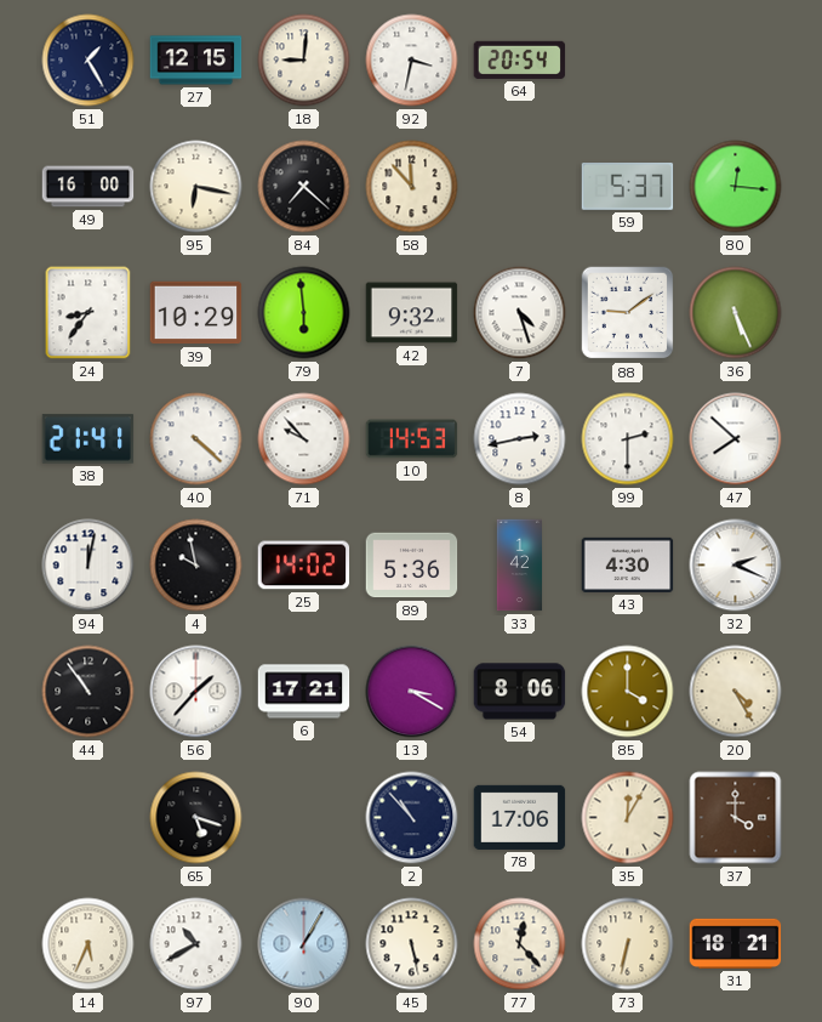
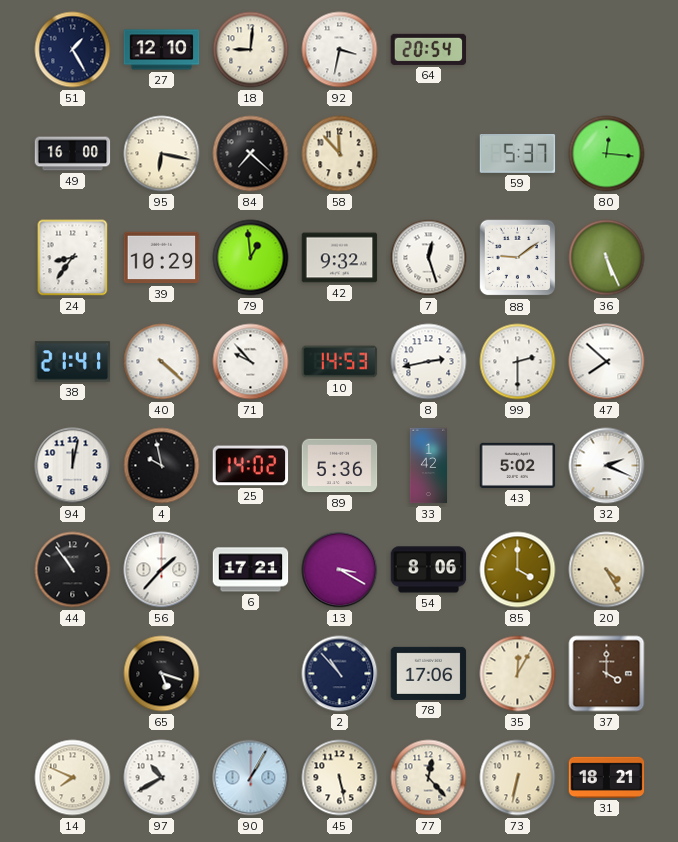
27: 12:15 -> 12:10
79: 5:59 -> 12:59
7: 4:27 -> 12:27
43: 4:30 -> 5:02
14: 5:34 -> 7:49
